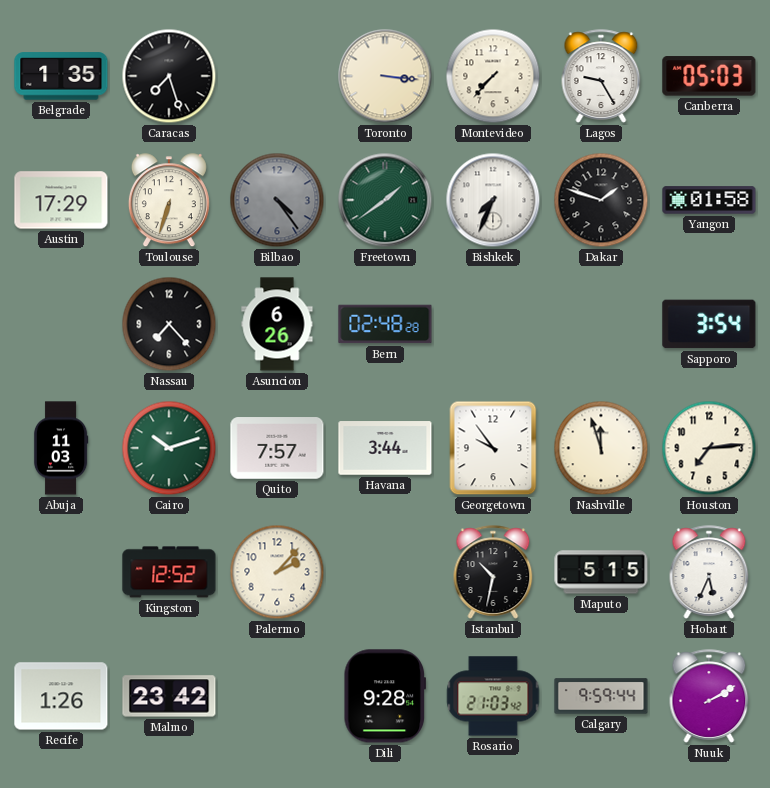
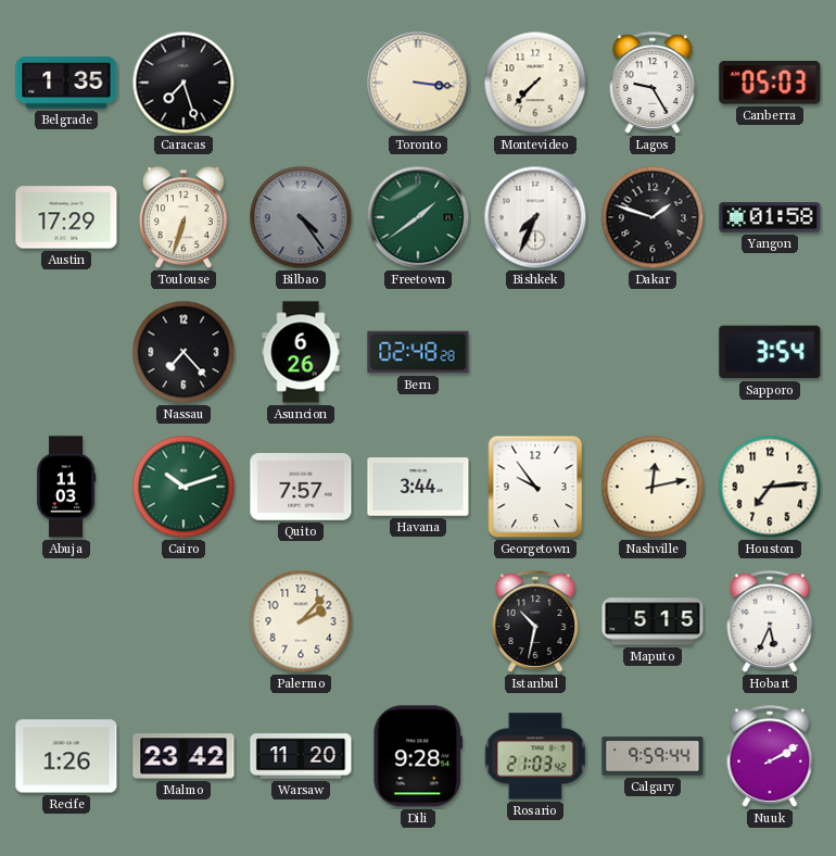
Nashville: 11:57 -> 12:13
Kingston: 12:52 -> none
Warsaw: none -> 11:20
